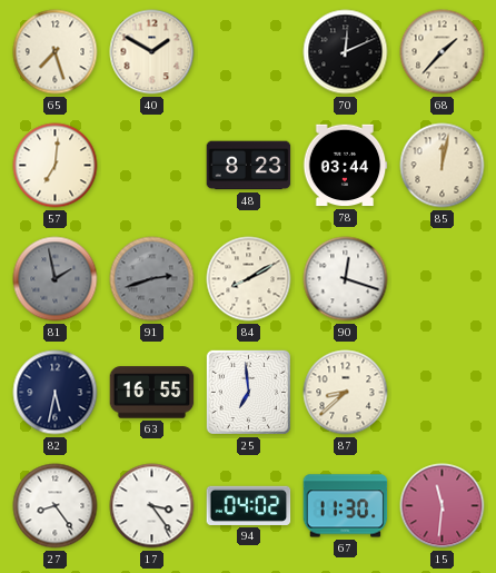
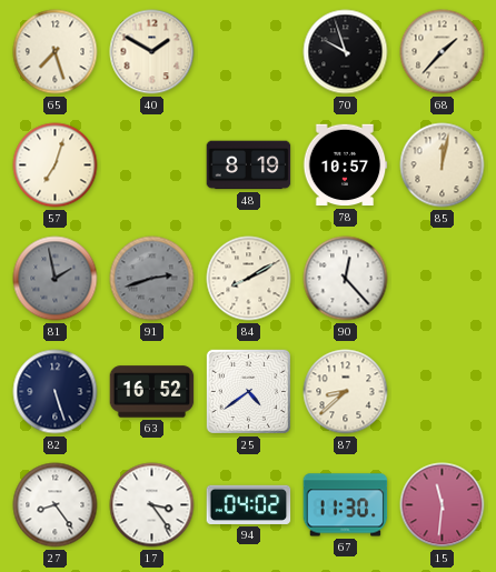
70: 12:11 -> 9:57
57: 7:01 -> 7:03
48: 8:23 -> 8:19
78: 03:44 -> 10:57
90: 12:18 -> 12:23
82: 5:32 -> 5:27
63: 16:55 -> 16:52
25: 6:59 -> 4:39
